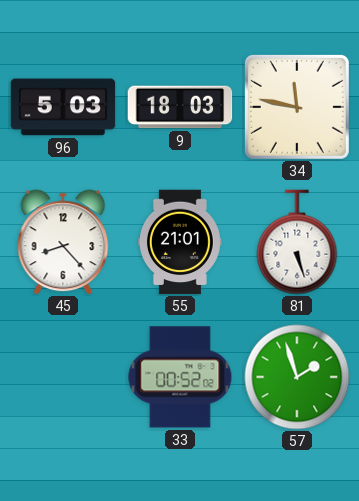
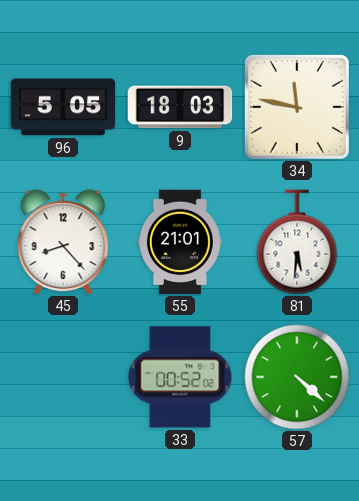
96: 5:03 -> 5:05
81: 5:27 -> 5:31
57: 1:57 -> 4:22
